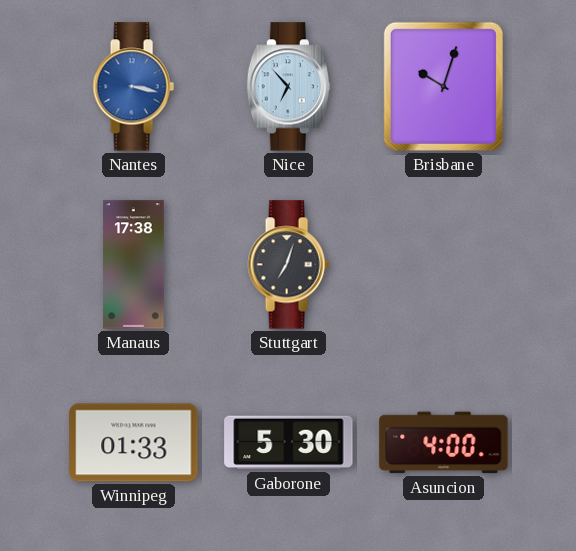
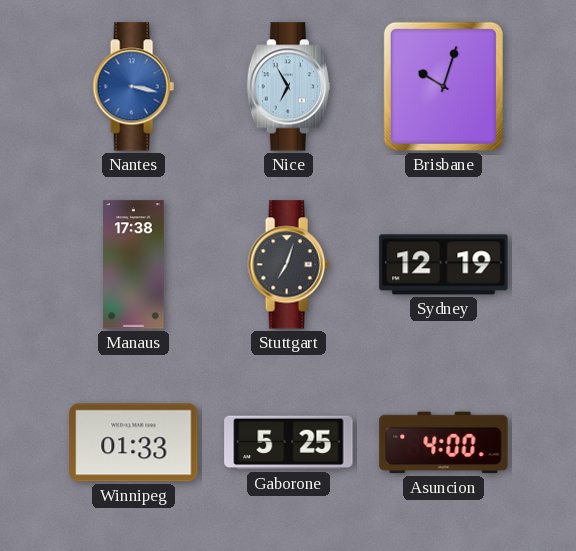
Nice: 6:53 -> 6:55
Sydney: none -> 12:19
Gaborone: 5:30 -> 5:25
